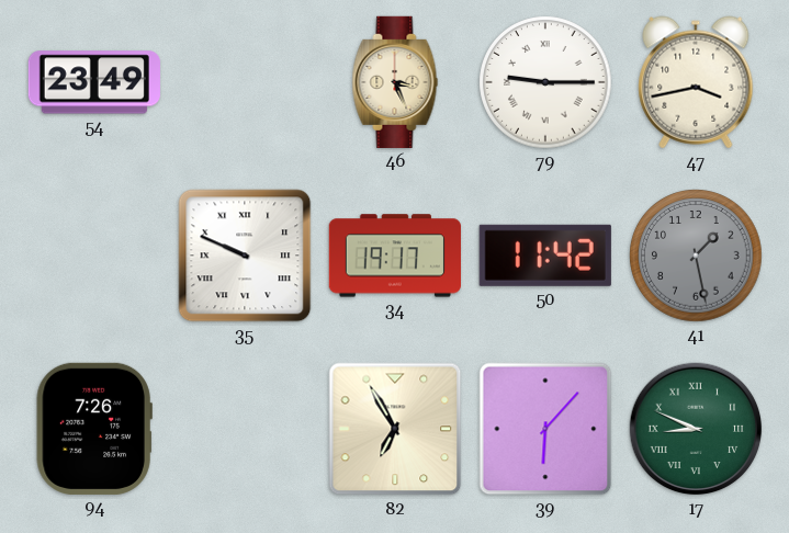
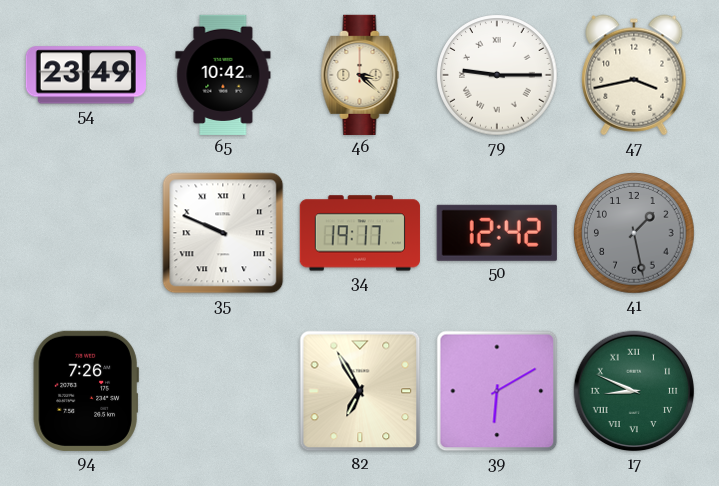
65: none -> 10:42
46: 3:26 -> 3:22
50: 11:42 -> 12:42
39: 6:07 -> 6:10
